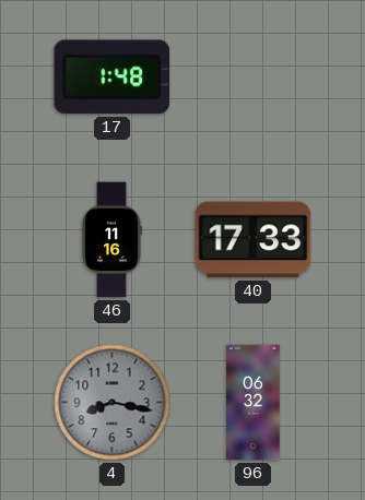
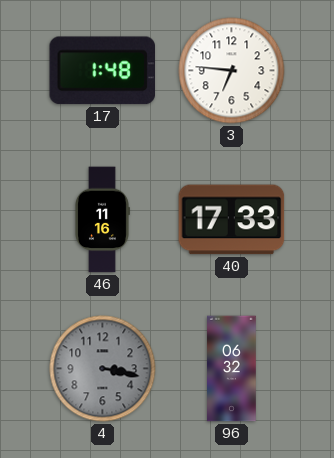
3: none -> 6:46
4: 8:17 -> 3:17
